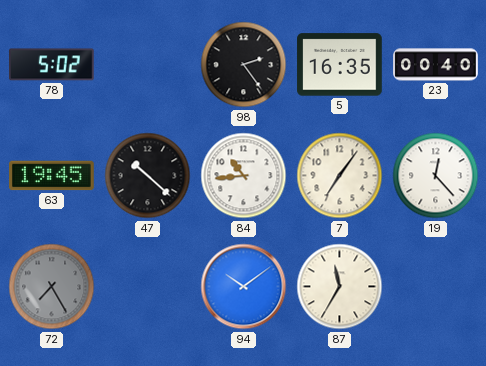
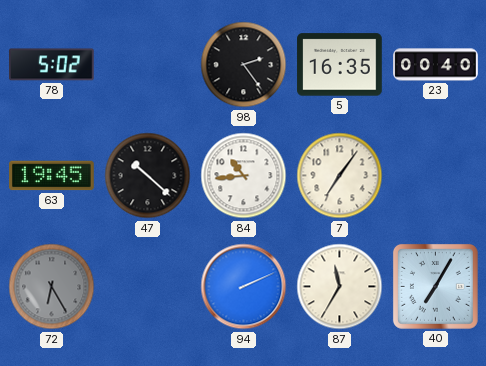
19: 12:23 -> none
72: 7:25 -> 6:25
94: 10:09 -> 2:11
40: none -> 7:05
